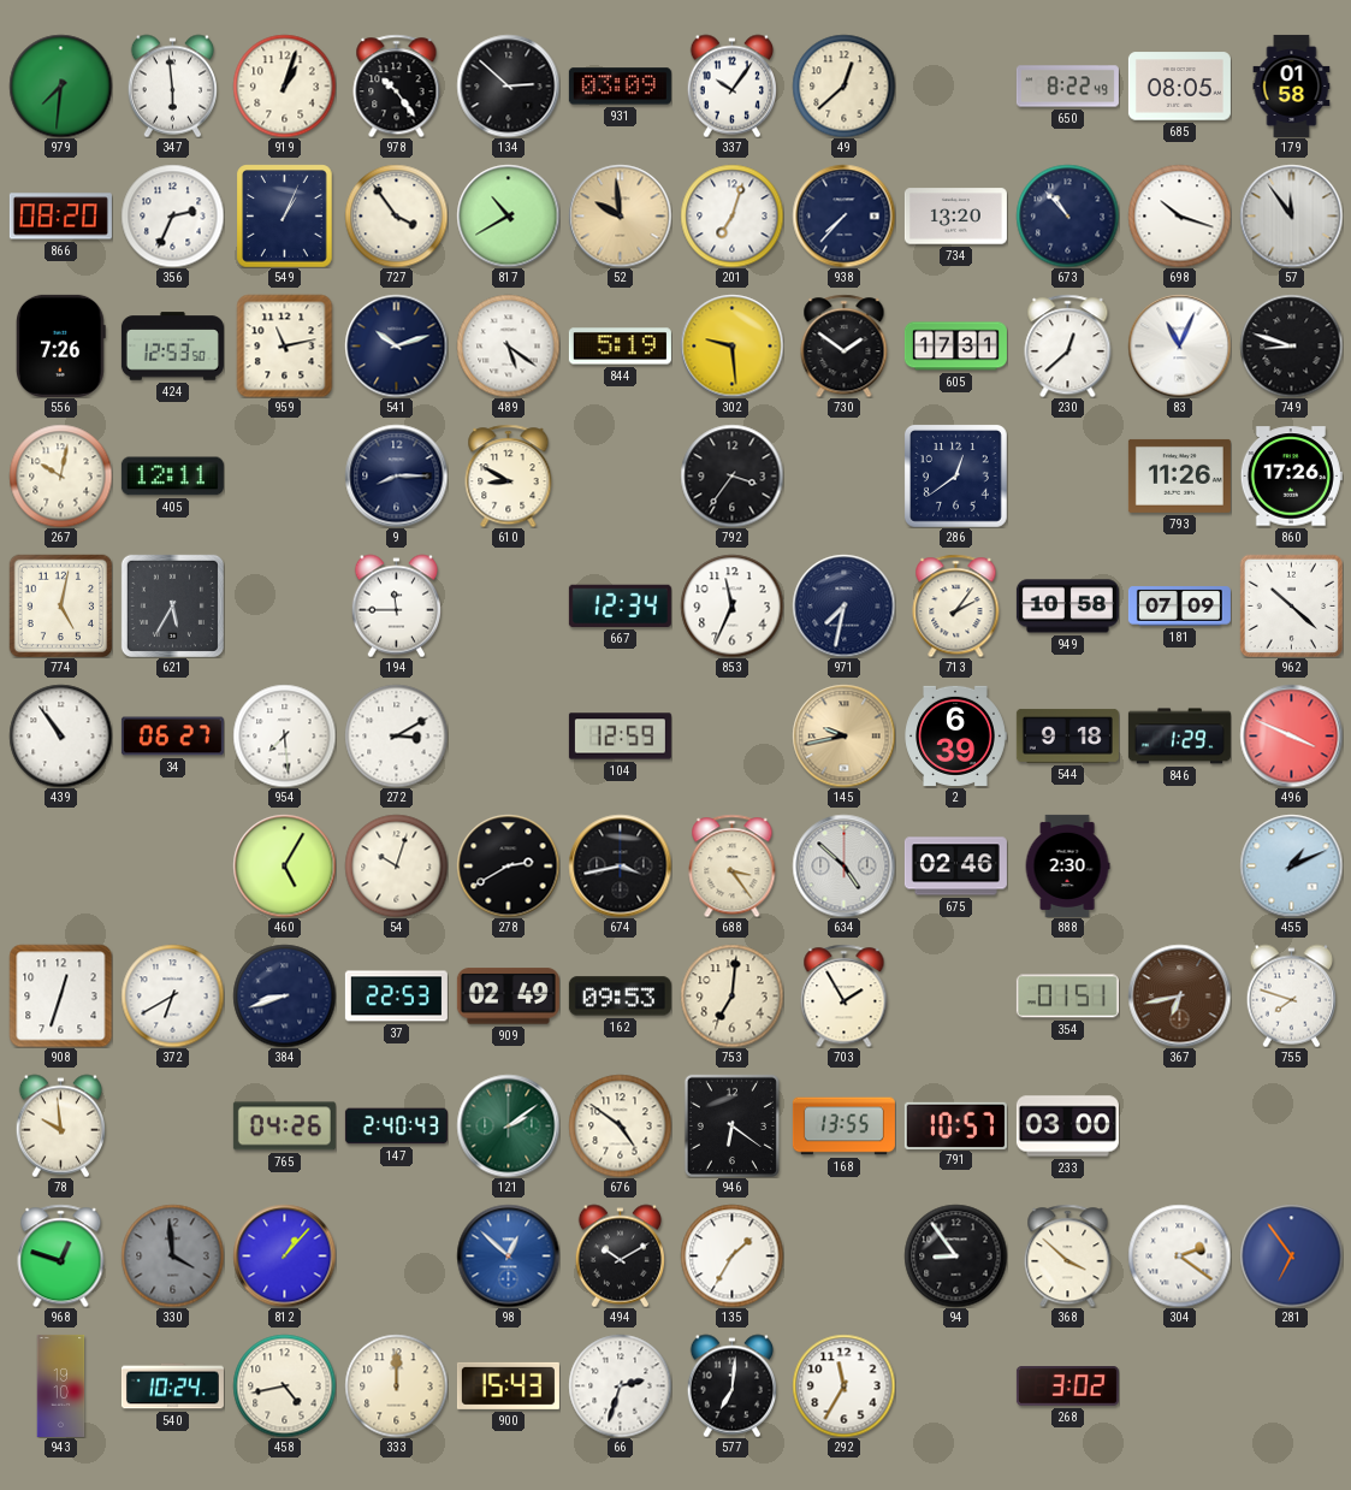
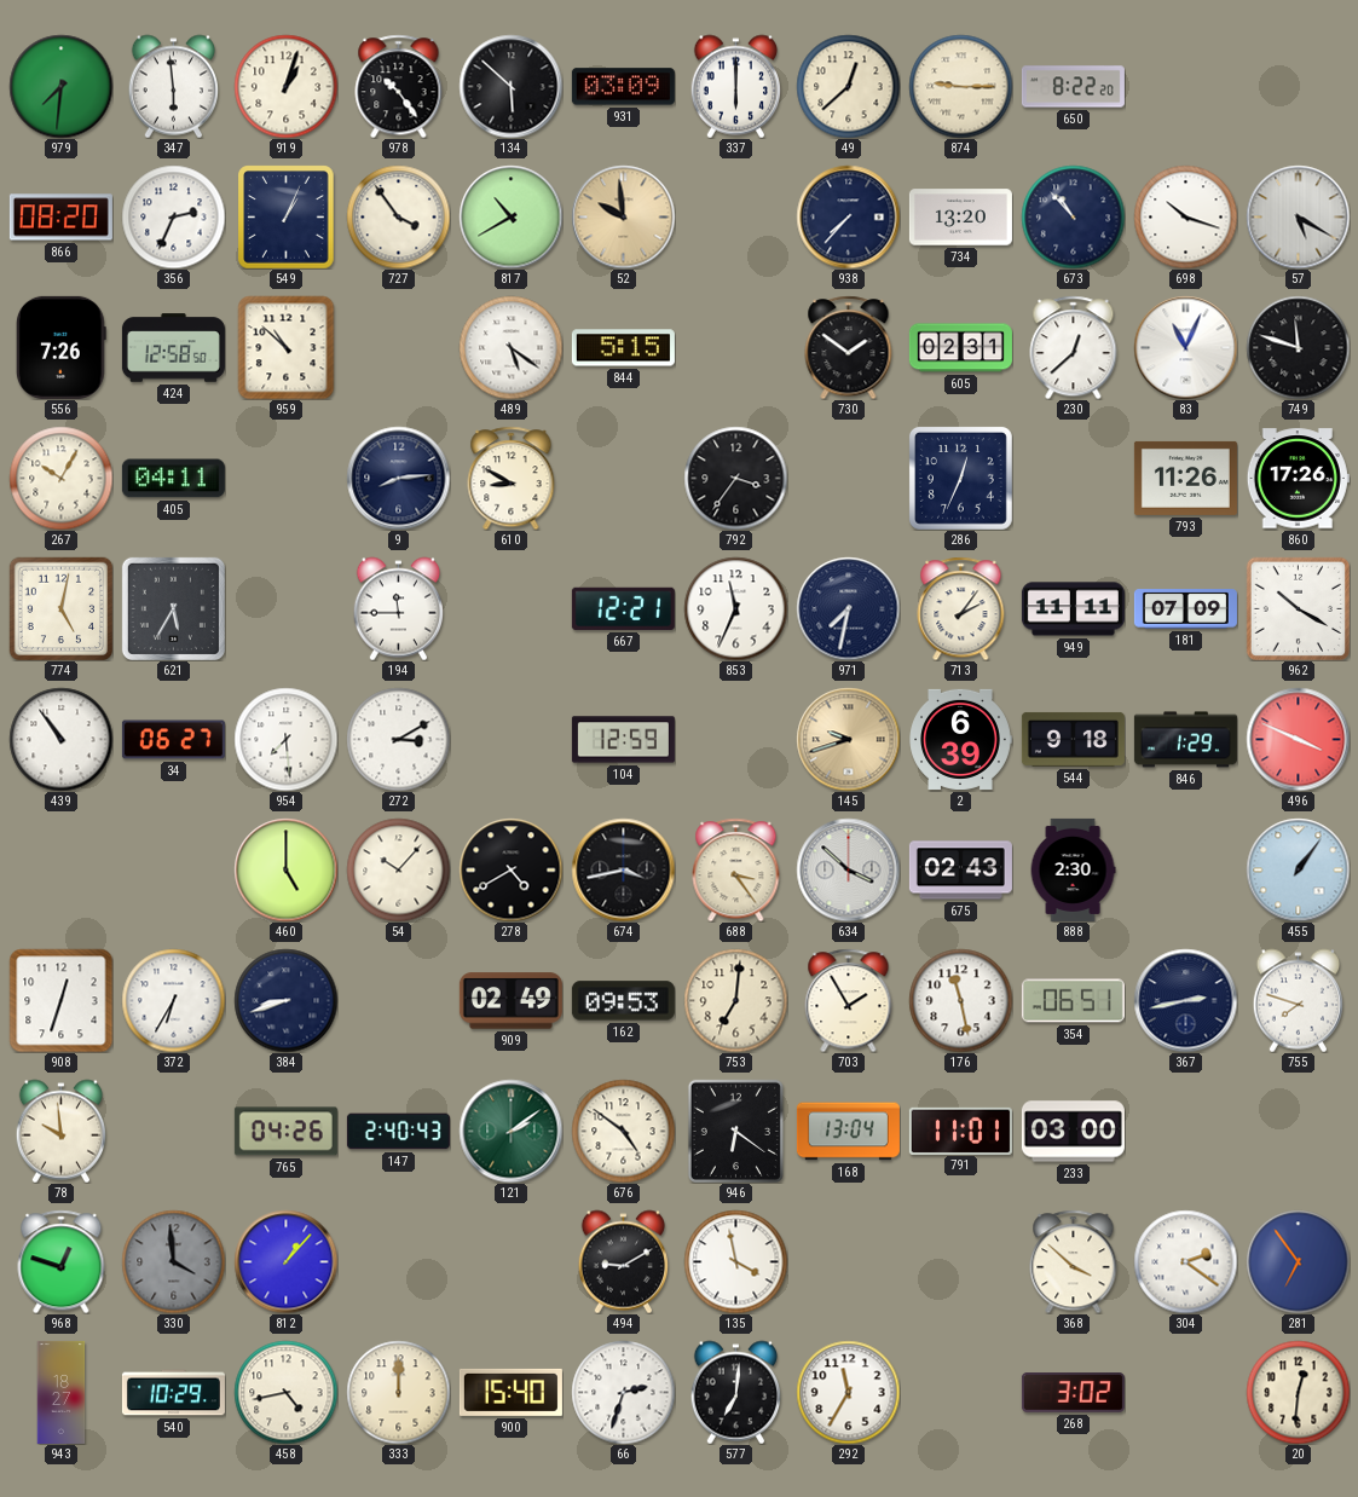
134: 2:52 -> 5:52
337: 10:06 -> 6:00
874: none -> 9:15
650: 8:22:49 -> 8:22:20
685: 08:05 -> none
179: 01:58 -> none
201: 7:03 -> none
57: 11:54 -> 5:20
424: 12:53 -> 12:58
959: 11:13 -> 10:52
541: 10:12 -> none
844: 5:19 -> 5:15
302: 9:29 -> none
605: 17:31 -> 02:31
749: 8:48 -> 11:48
267: 10:02 -> 10:05
405: 12:11 -> 04:11
9: 8:15 -> 8:14
286: 12:39 -> 12:34
667: 12:34 -> 12:21
949: 10:58 -> 11:11
962: 10:22 -> 10:20
145: 9:43 -> 9:42
460: 5:05 -> 5:00
54: 10:03 -> 10:07
278: 2:40 -> 4:40
634: 4:52 -> 3:52
675: 02:46 -> 02:43
455: 1:11 -> 1:06
372: 6:40 -> 6:35
37: 22:53 -> none
176: none -> 11:28
354: 01:51 -> 06:51
367: 6:43 -> 2:43
367 dial: brown -> navy
168: 13:55 -> 13:04
791: 10:57 -> 11:01
98: 12:52 -> none
494: 10:10 -> 9:10
135: 1:35 -> 3:58
94: 8:54 -> none
943: 19:10 -> 18:27
540: 10:24 -> 10:29
900: 15:43 -> 15:40
20: none -> 12:31
